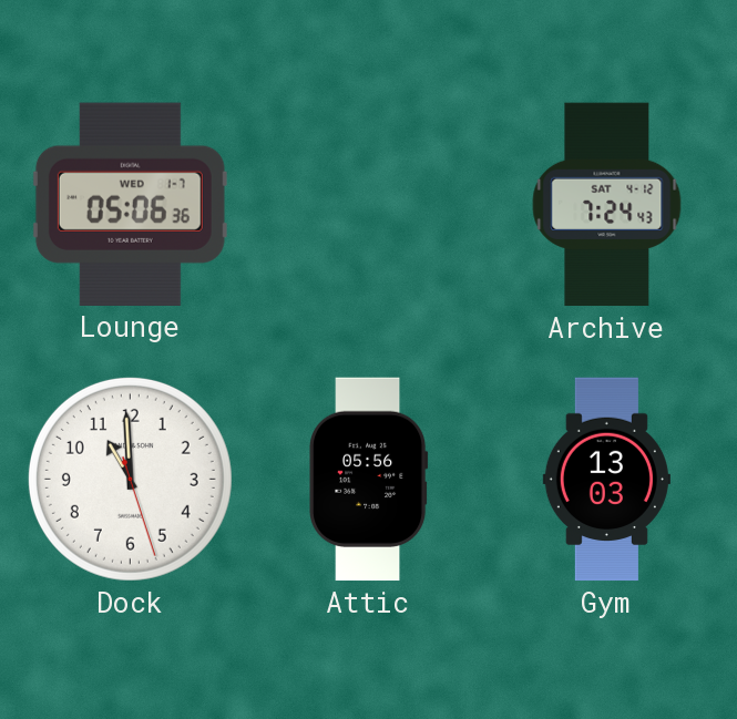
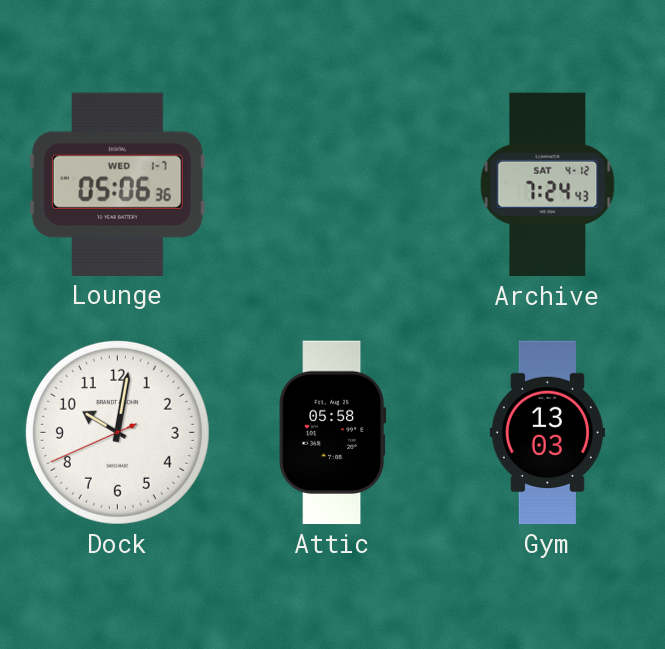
Dock: 10:59 -> 10:01
Attic: 05:56 -> 05:58
